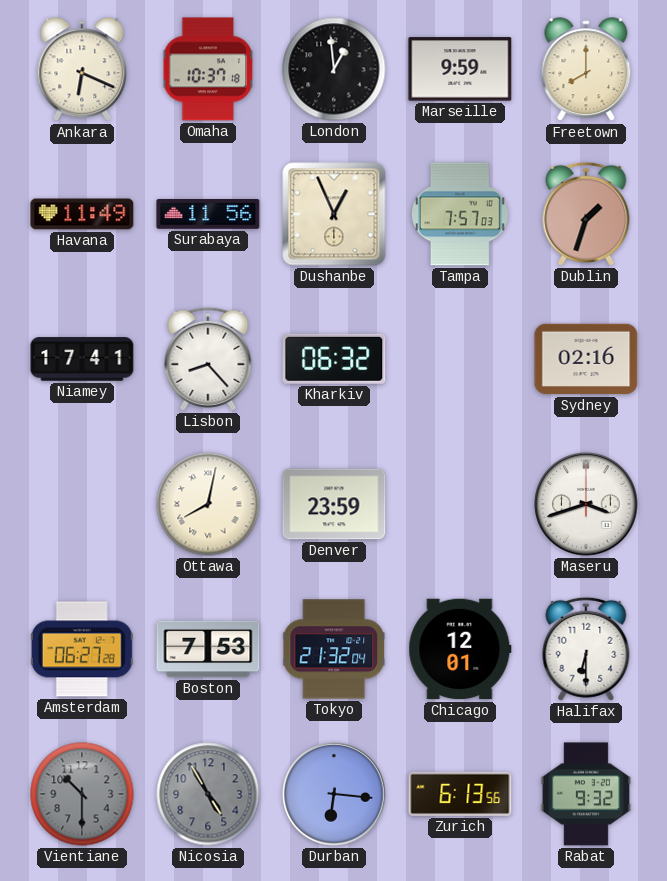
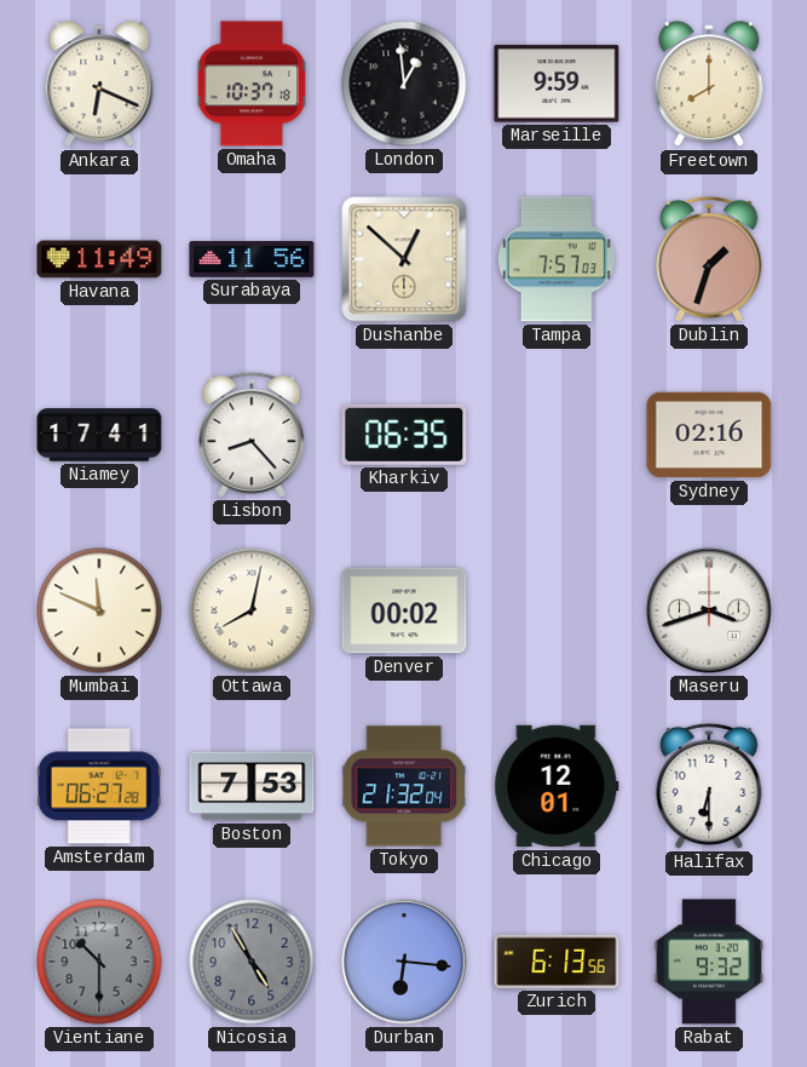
Dushanbe: 12:56 -> 12:52
Kharkiv: 06:32 -> 06:35
Mumbai: none -> 11:49
Denver: 23:59 -> 00:02
